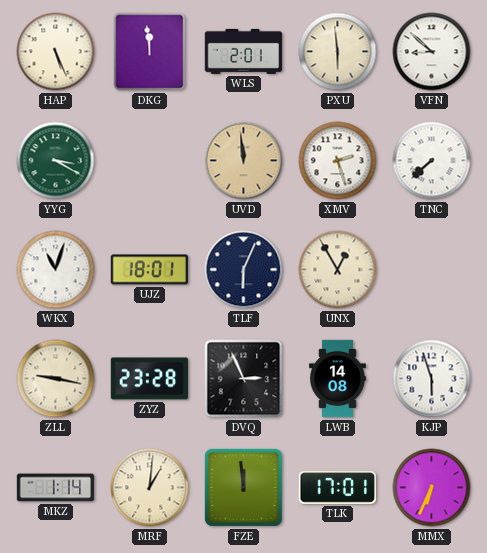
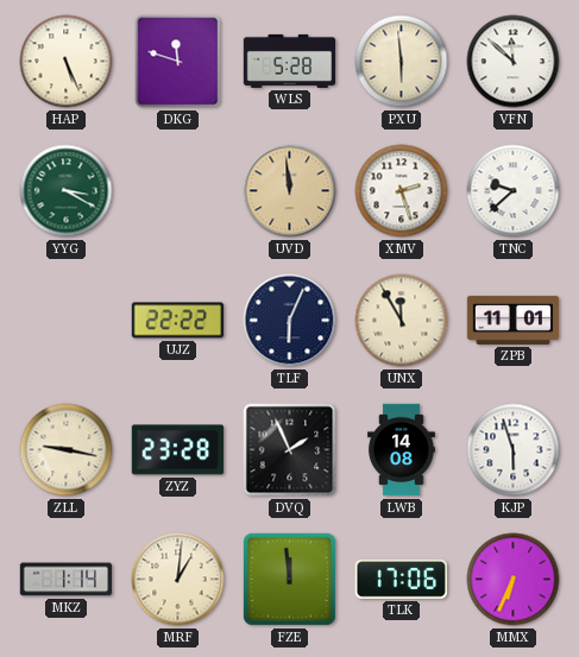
DKG: 11:59 -> 11:48
WLS: 2:01 -> 5:28
VFN: 8:52 -> 11:52
TNC: 7:38 -> 9:38
WKX: 11:03 -> none
UJZ: 18:01 -> 22:22
UNX: 12:55 -> 11:55
ZPB: none -> 11:01
DVQ: 2:56 -> 1:56
TLK: 17:01 -> 17:06
